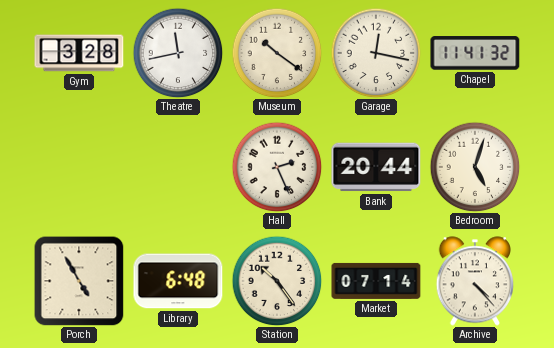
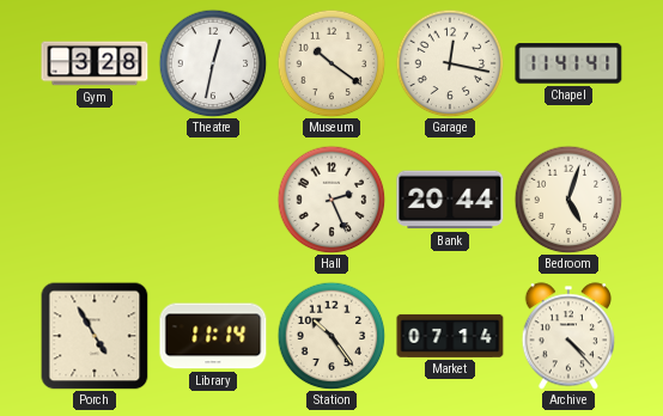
Theatre: 11:43 -> 12:32
Chapel: 11:41:32 -> 11:41:41
Library: 6:48 -> 11:14
